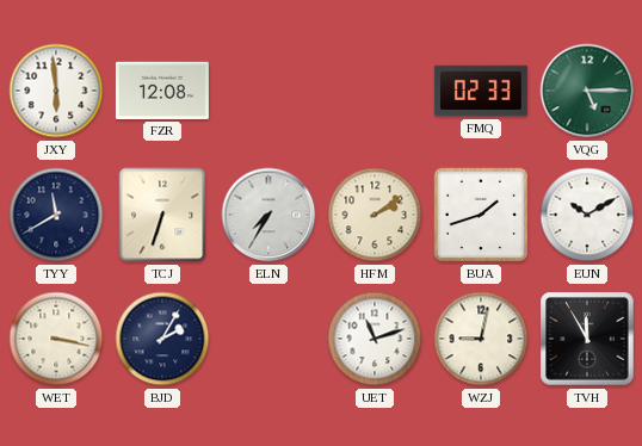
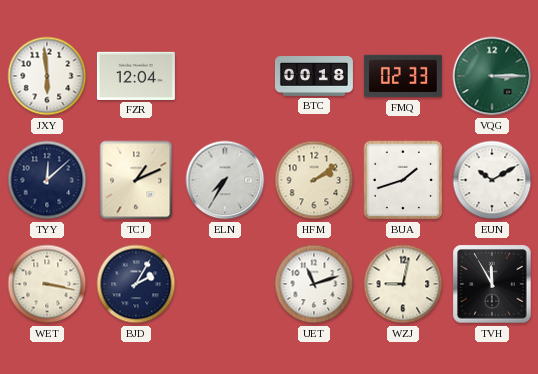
FZR: 12:08 -> 12:04
BTC: none -> 00:18
VQG: 5:15 -> 3:15
TYY: 11:40 -> 12:08
TCJ: 6:33 -> 1:11
